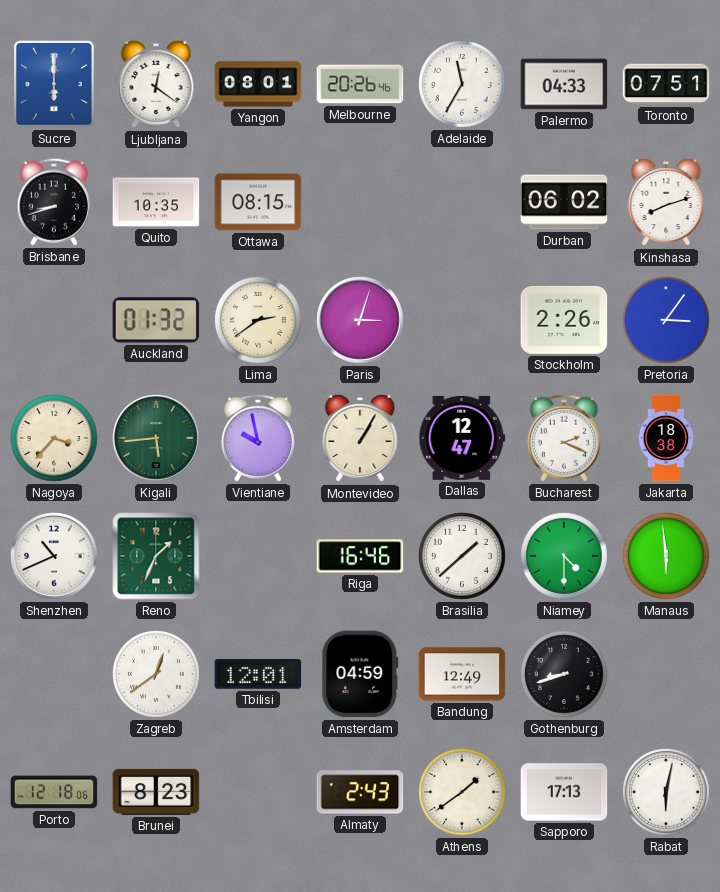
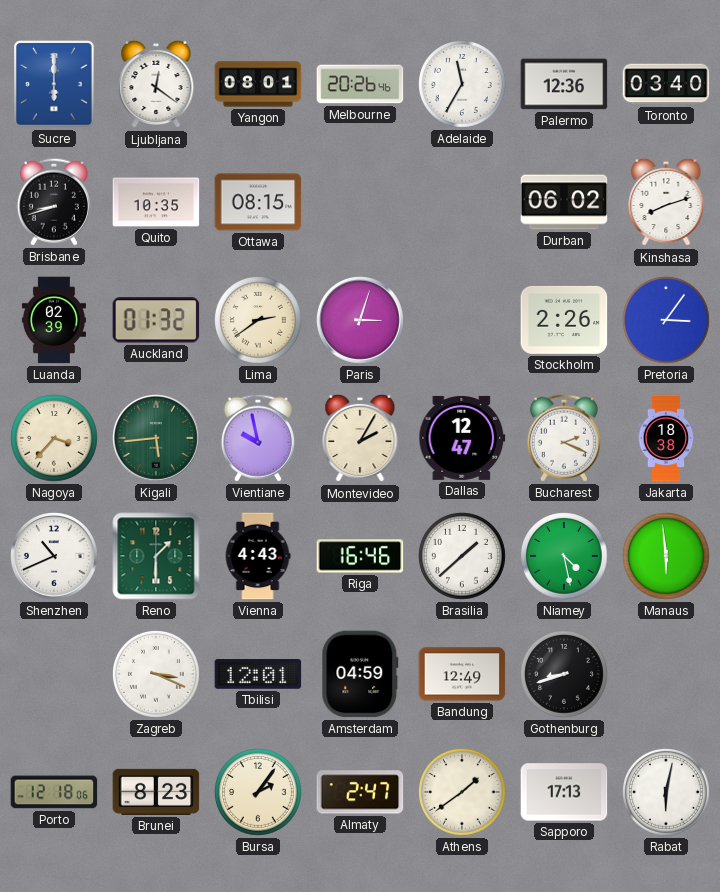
Palermo: 04:33 -> 12:36
Toronto: 07:51 -> 03:40
Luanda: none -> 02:39
Montevideo: 1:05 -> 2:05
Reno: 1:34 -> 1:30
Vienna: none -> 4:43
Niamey: 4:30 -> 4:28
Zagreb: 12:39 -> 3:19
Bursa: none -> 2:06
Almaty: 2:43 -> 2:47
